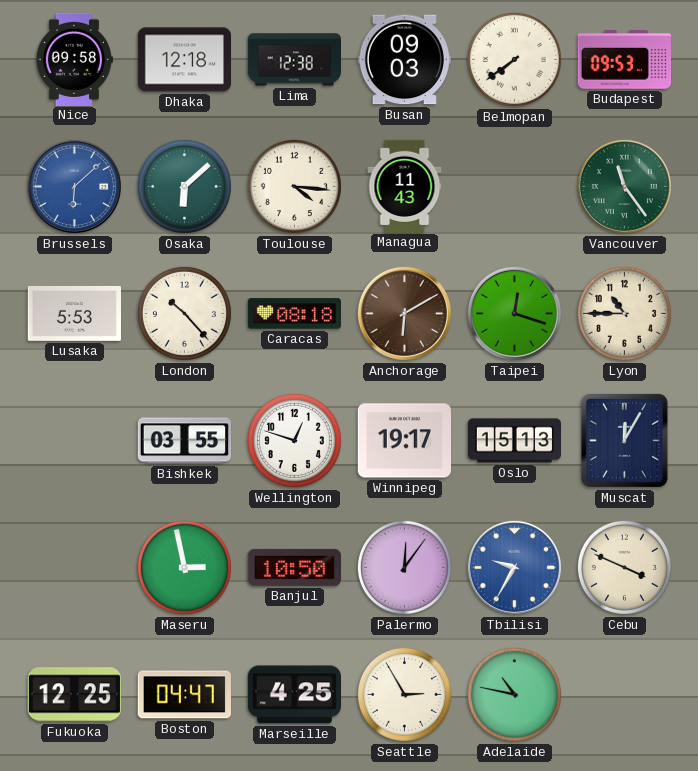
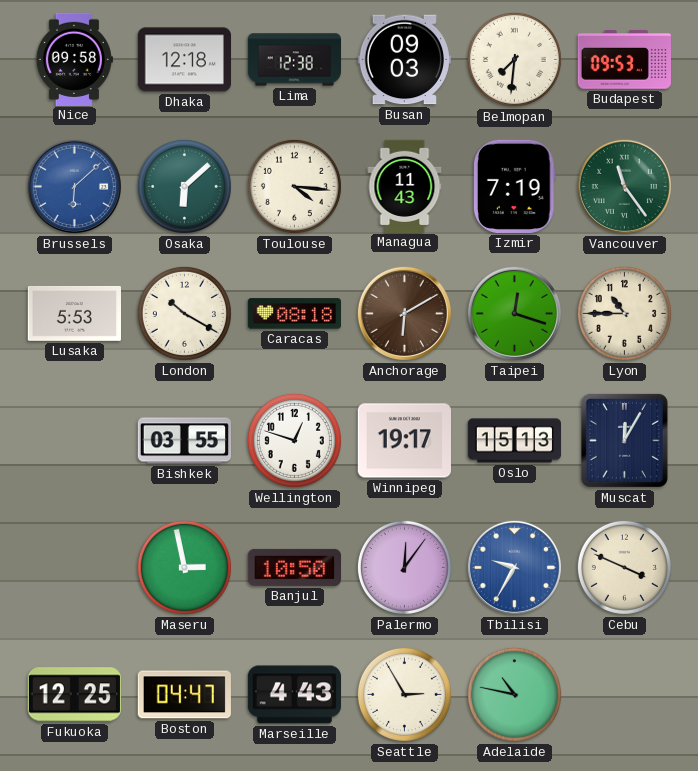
Belmopan: 7:39 -> 7:31
Izmir: none -> 7:19
London: 10:23 -> 10:20
Marseille: 4:25 -> 4:43
